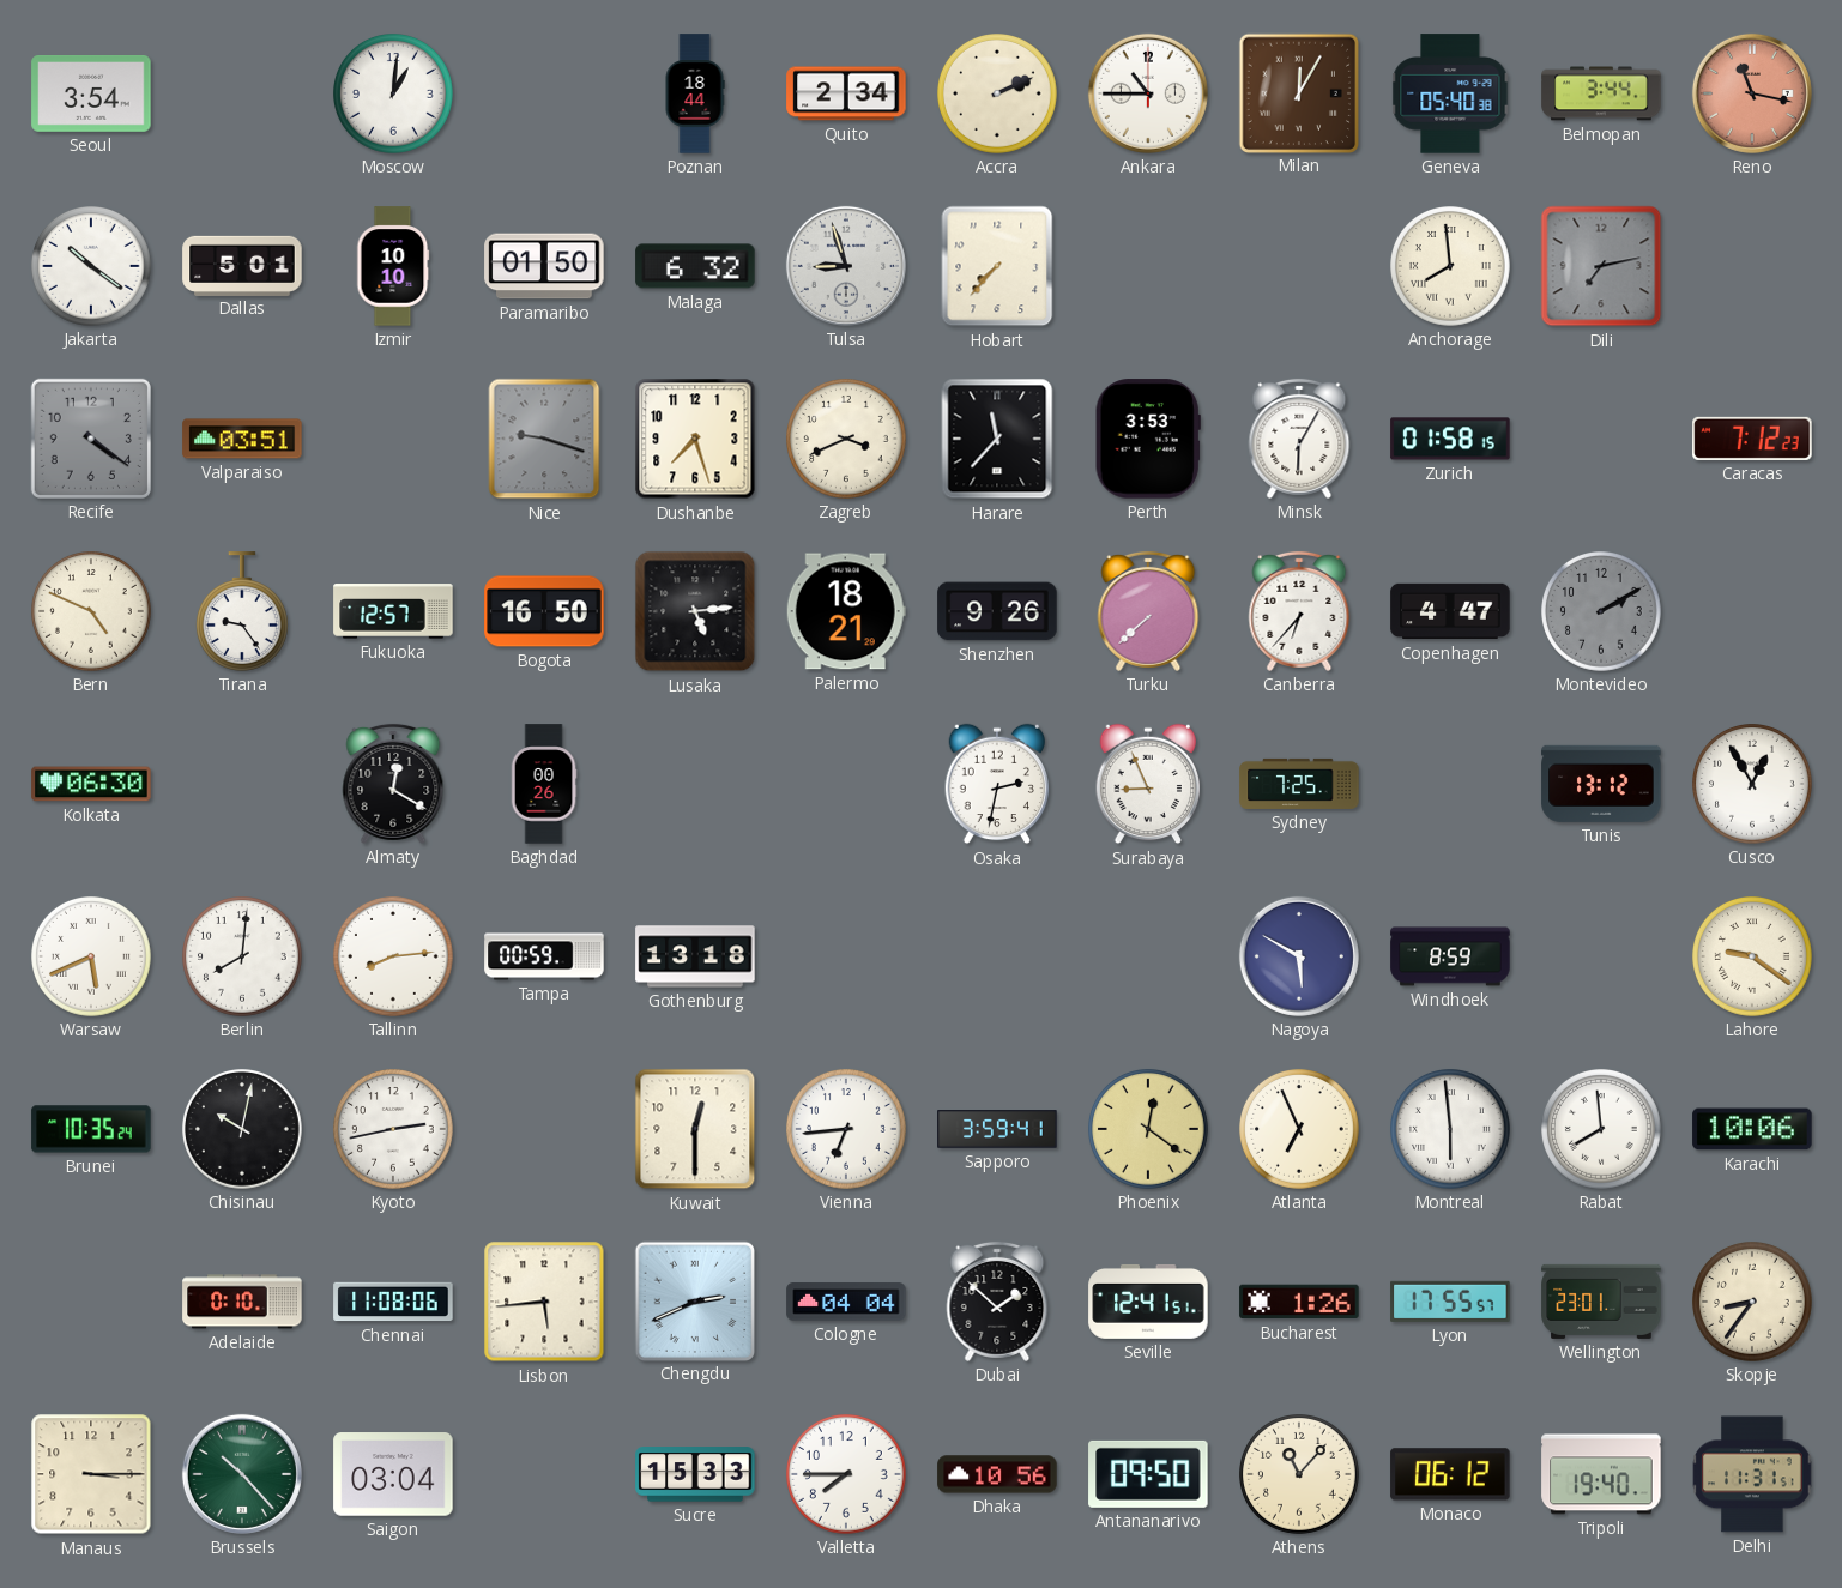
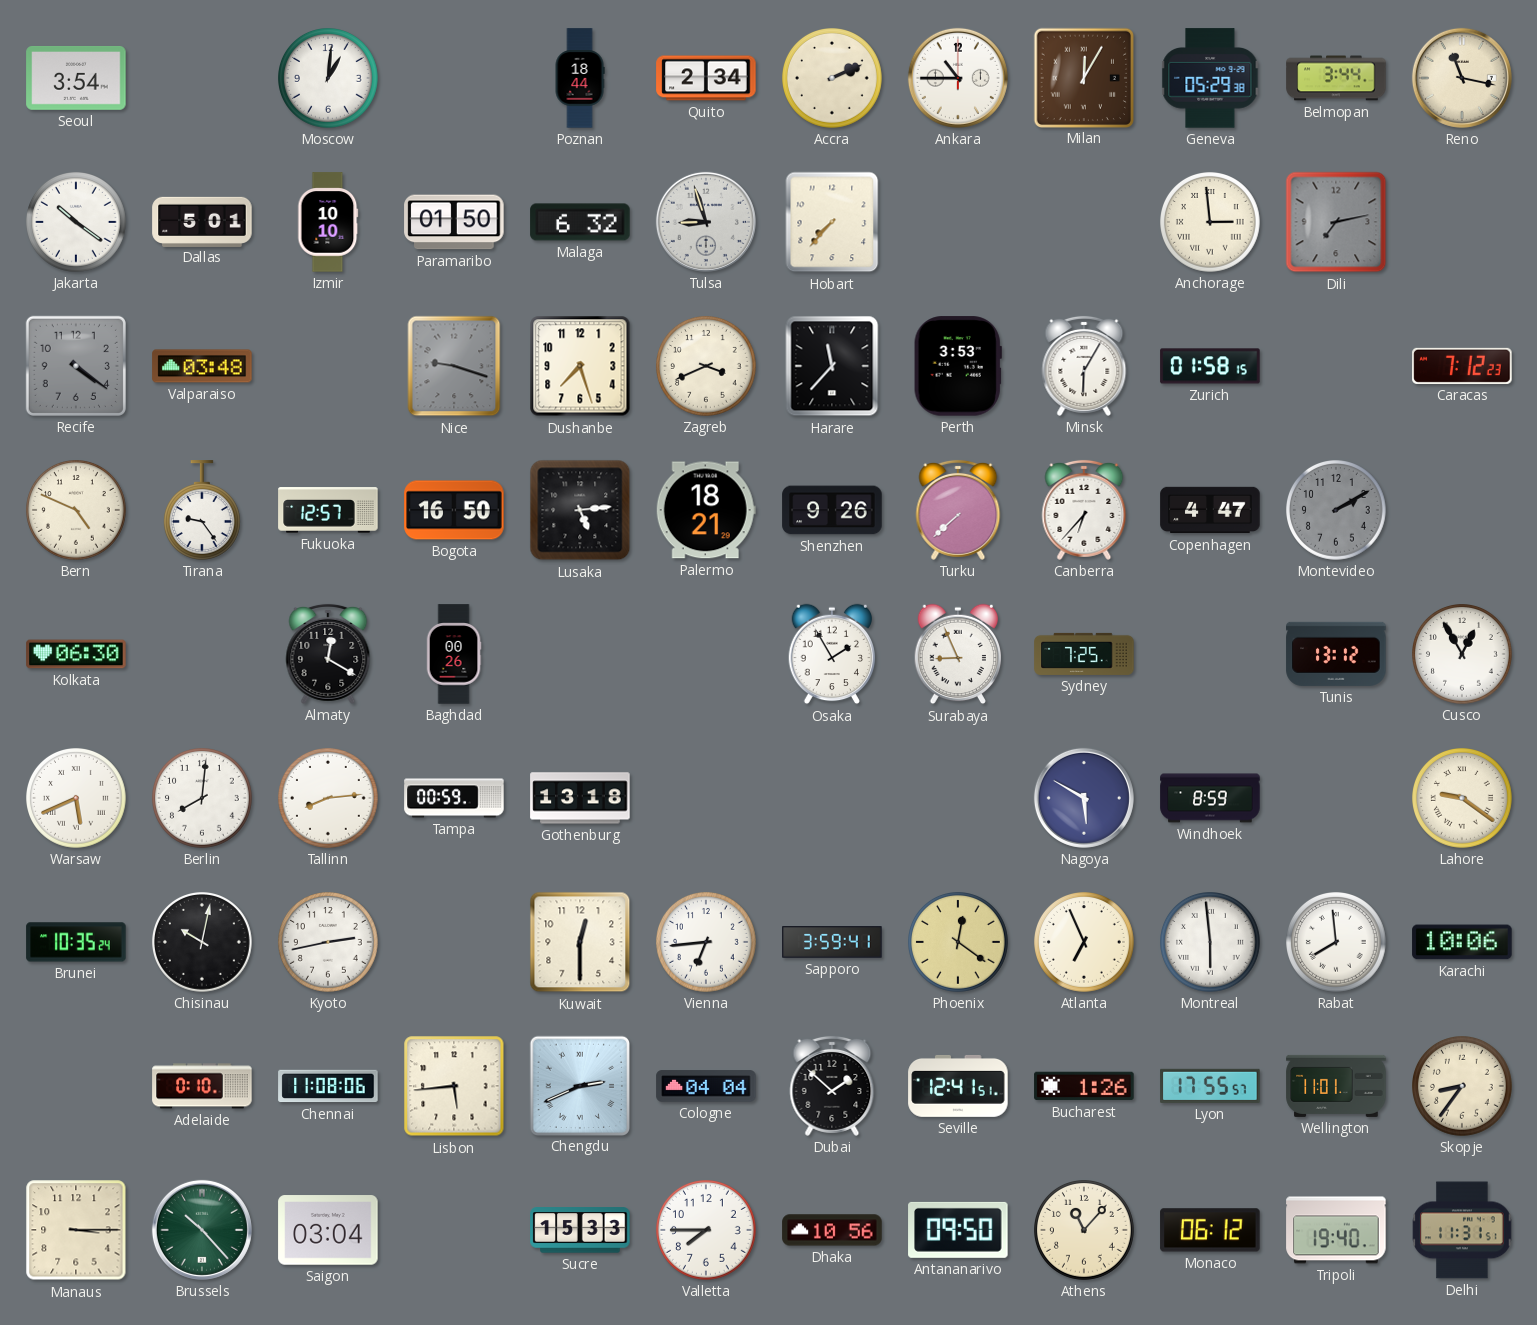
Geneva: 05:40 -> 05:29
Reno dial: salmon -> cream
Anchorage: 7:59 -> 2:59
Valparaiso: 03:51 -> 03:48
Osaka: 2:32 -> 1:55
Wellington: 23:01 -> 11:01
